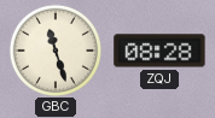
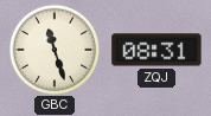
ZQJ: 08:28 -> 08:31
